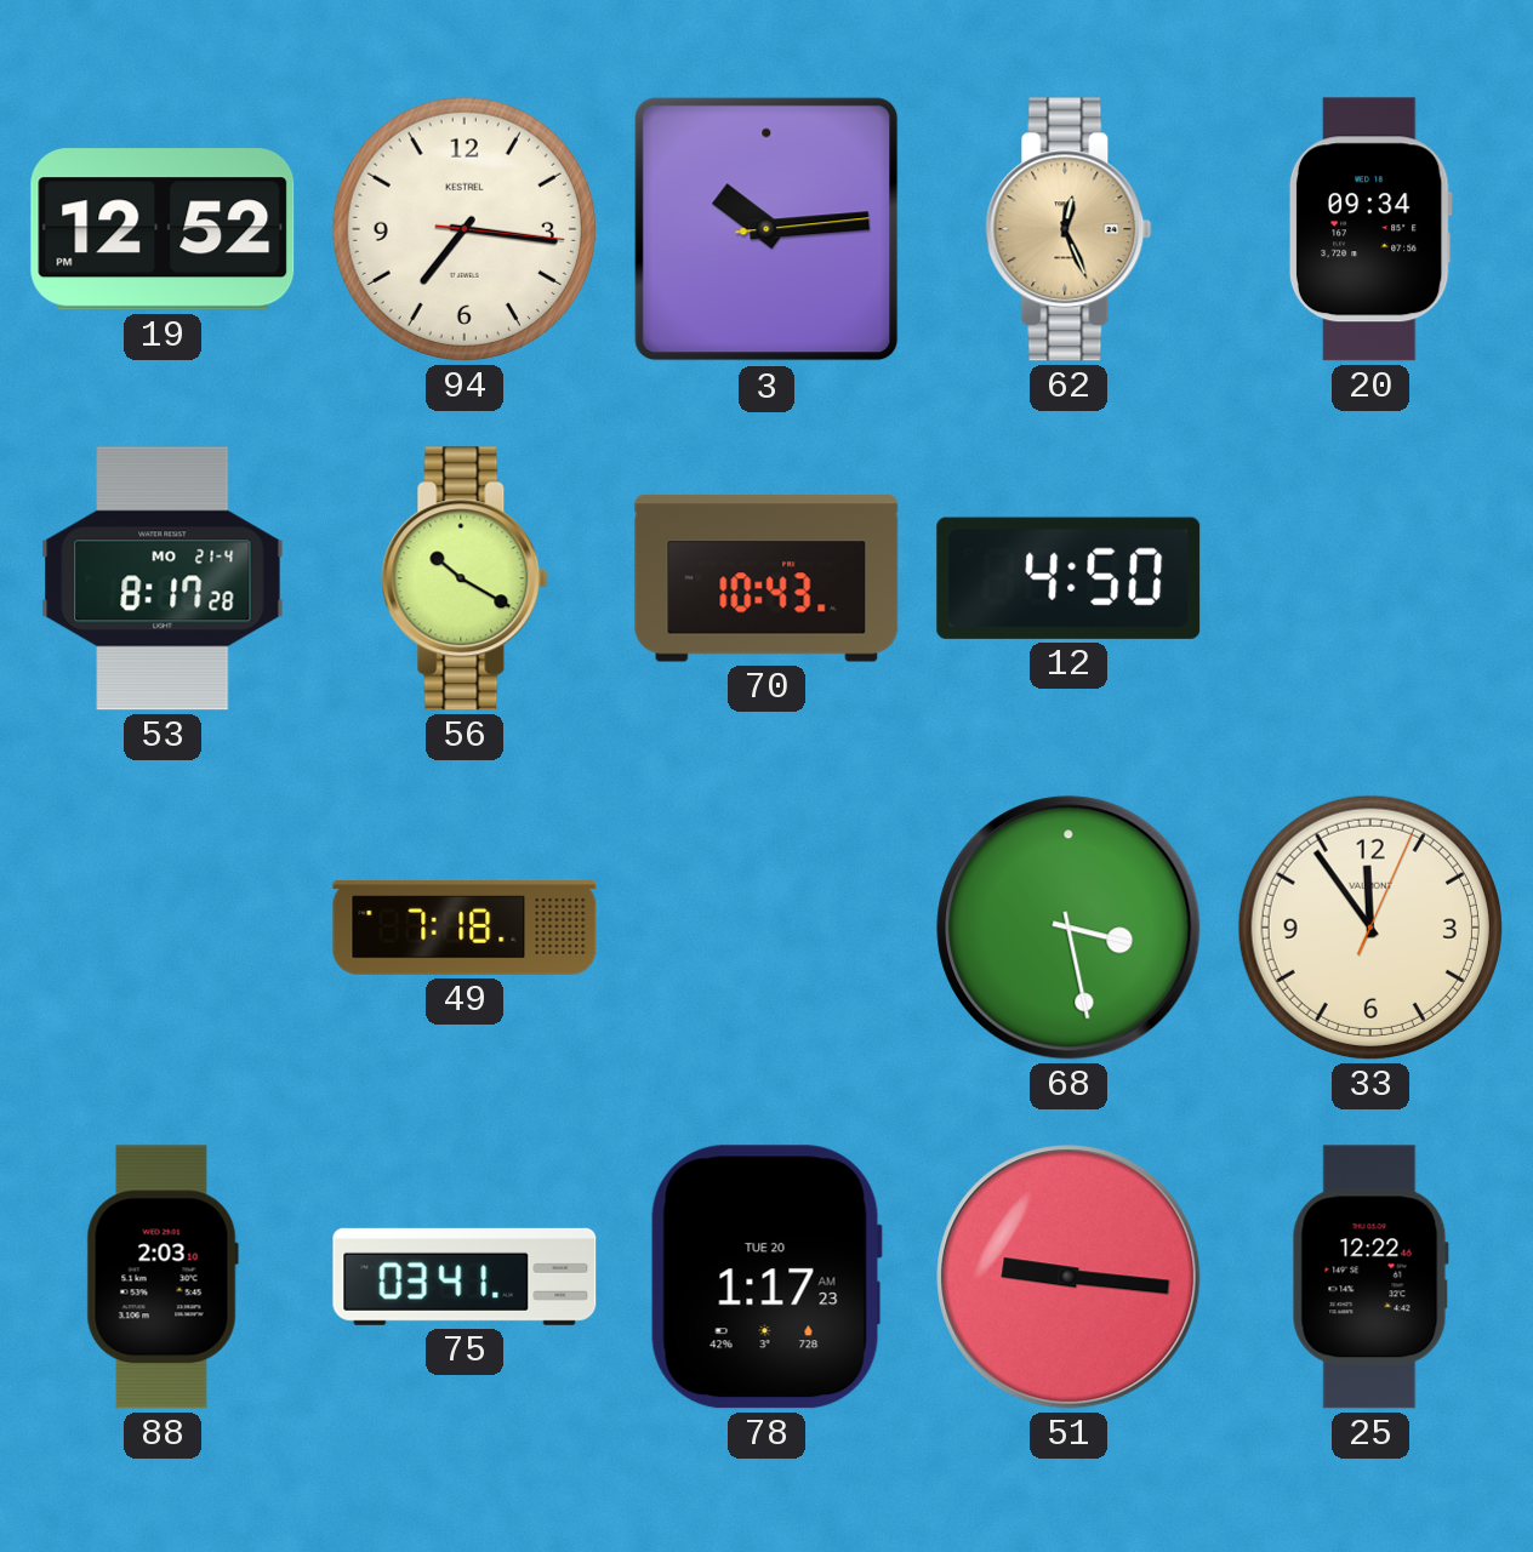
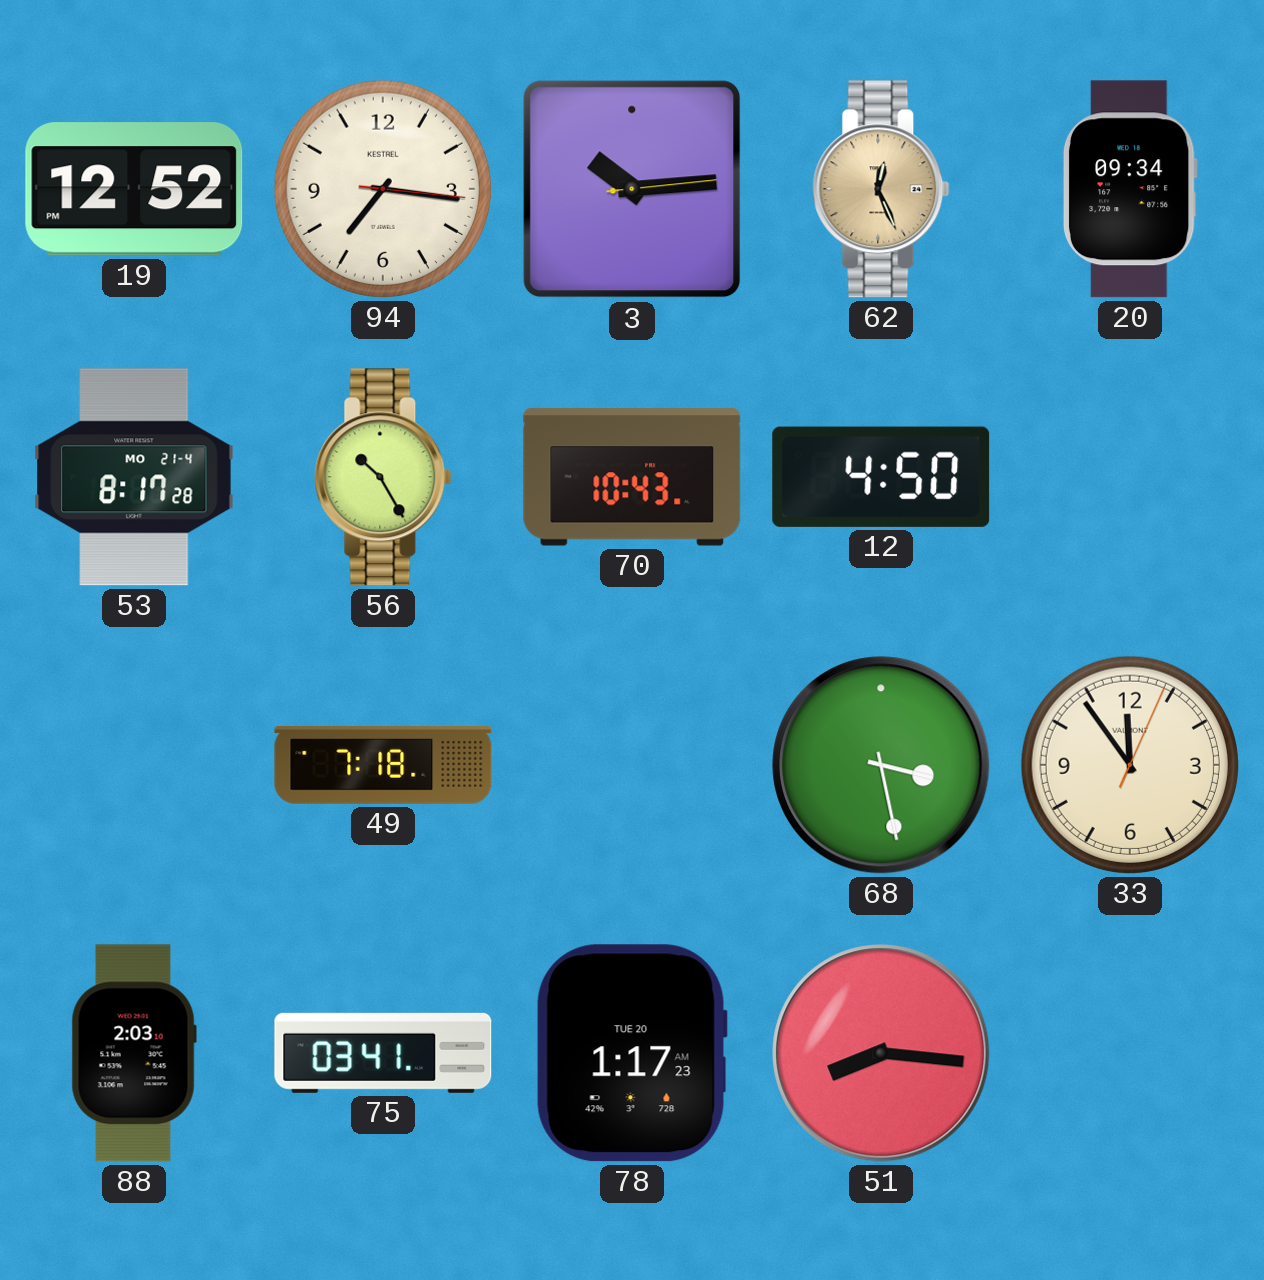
56: 10:20 -> 10:25
51: 9:16 -> 8:16
25: 12:22 -> none
